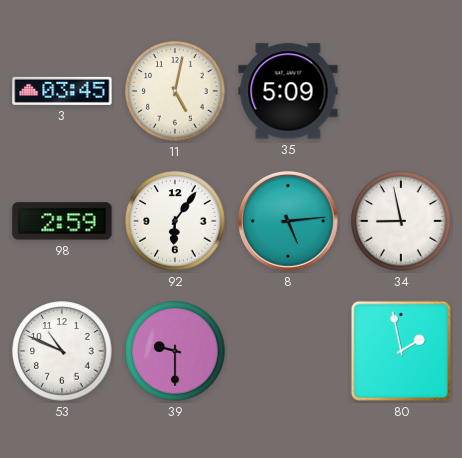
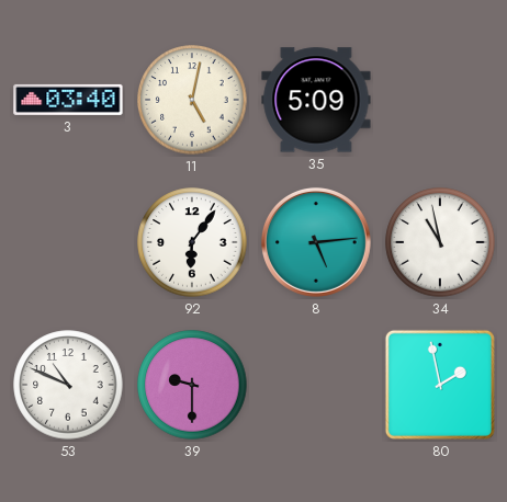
3: 03:45 -> 03:40
98: 2:59 -> none
34: 8:58 -> 10:58
